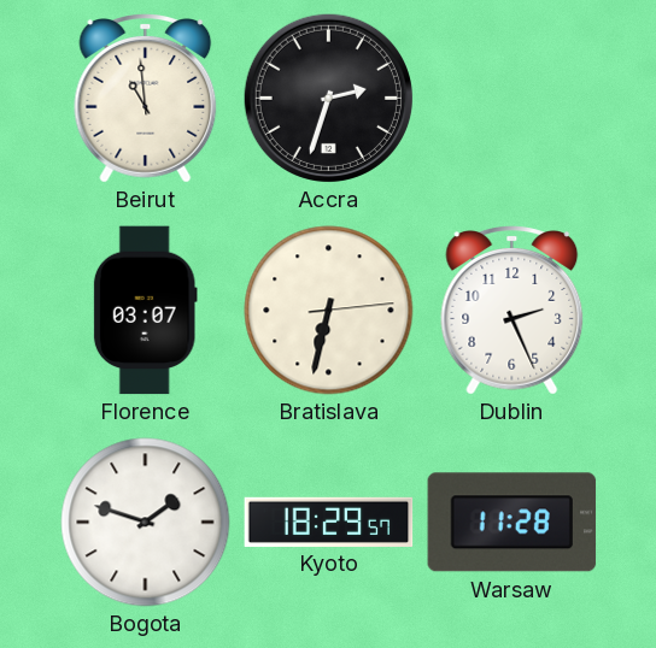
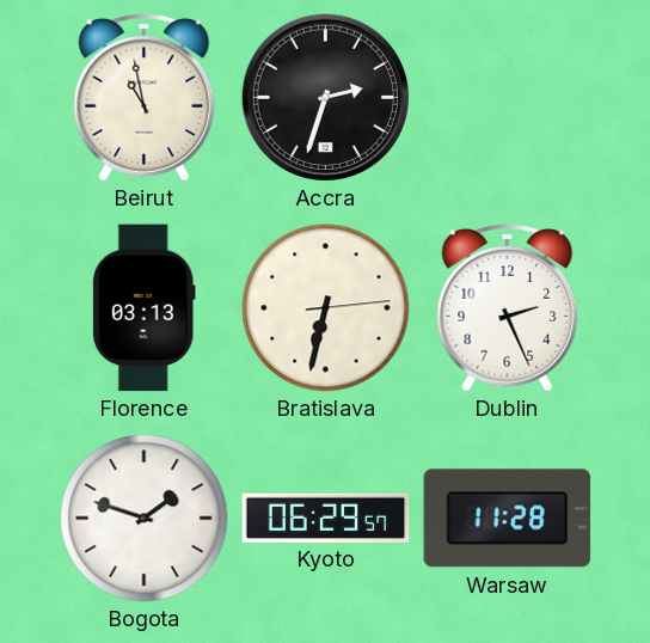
Beirut: 10:59 -> 10:58
Florence: 03:07 -> 03:13
Kyoto: 18:29 -> 06:29
